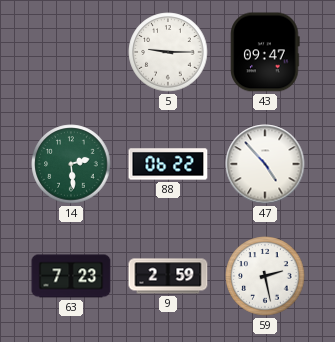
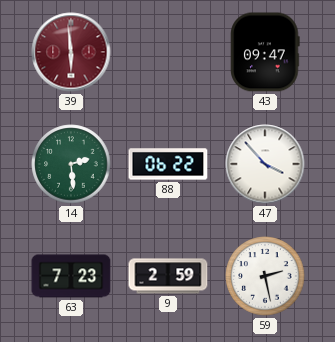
39: none -> 5:59
5: 9:15 -> none
47: 4:53 -> 3:53
